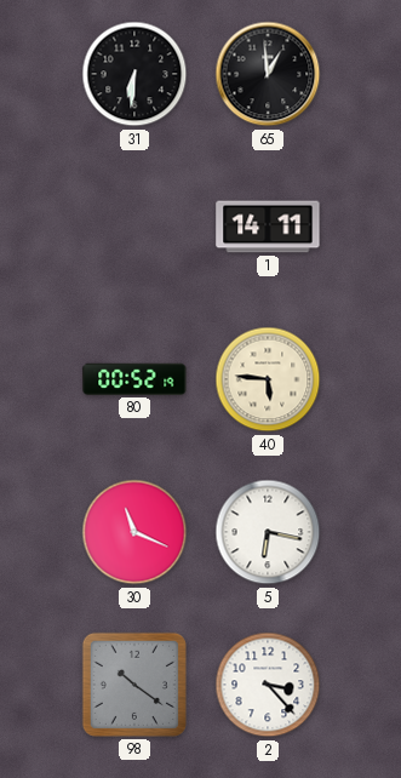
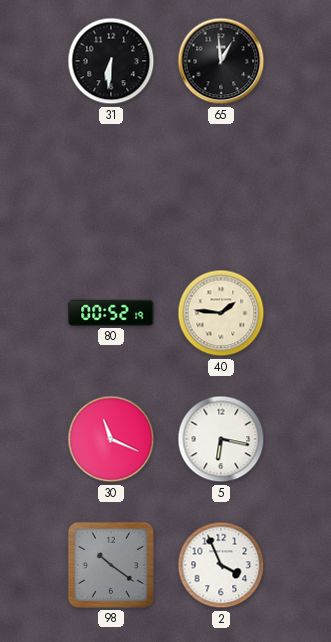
1: 14:11 -> none
40: 5:46 -> 1:46
2: 3:23 -> 3:56
